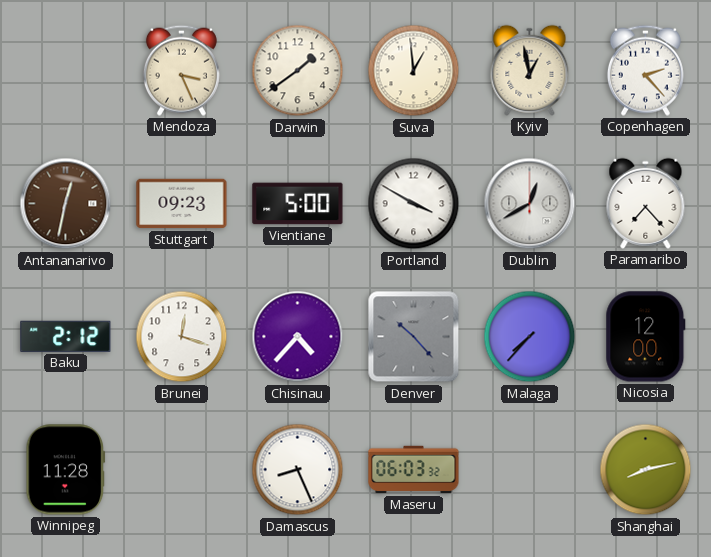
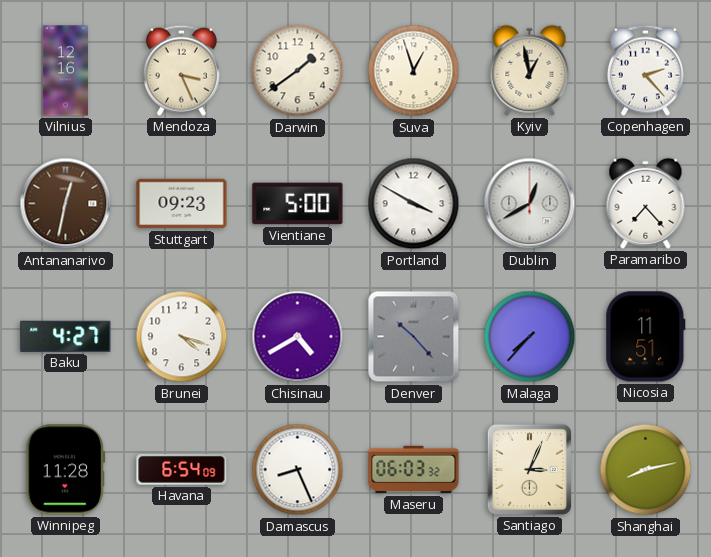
Vilnius: none -> 12:16
Suva: 12:59 -> 12:57
Baku: 2:12 -> 4:27
Brunei: 12:18 -> 4:18
Chisinau: 4:37 -> 4:40
Nicosia: 12:00 -> 11:51
Havana: none -> 6:54
Santiago: none -> 3:04
